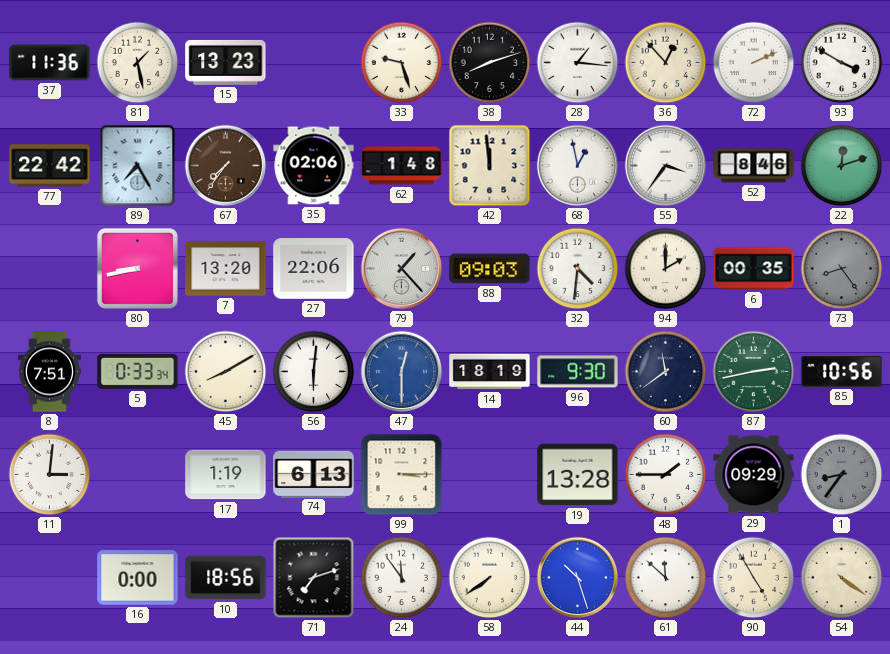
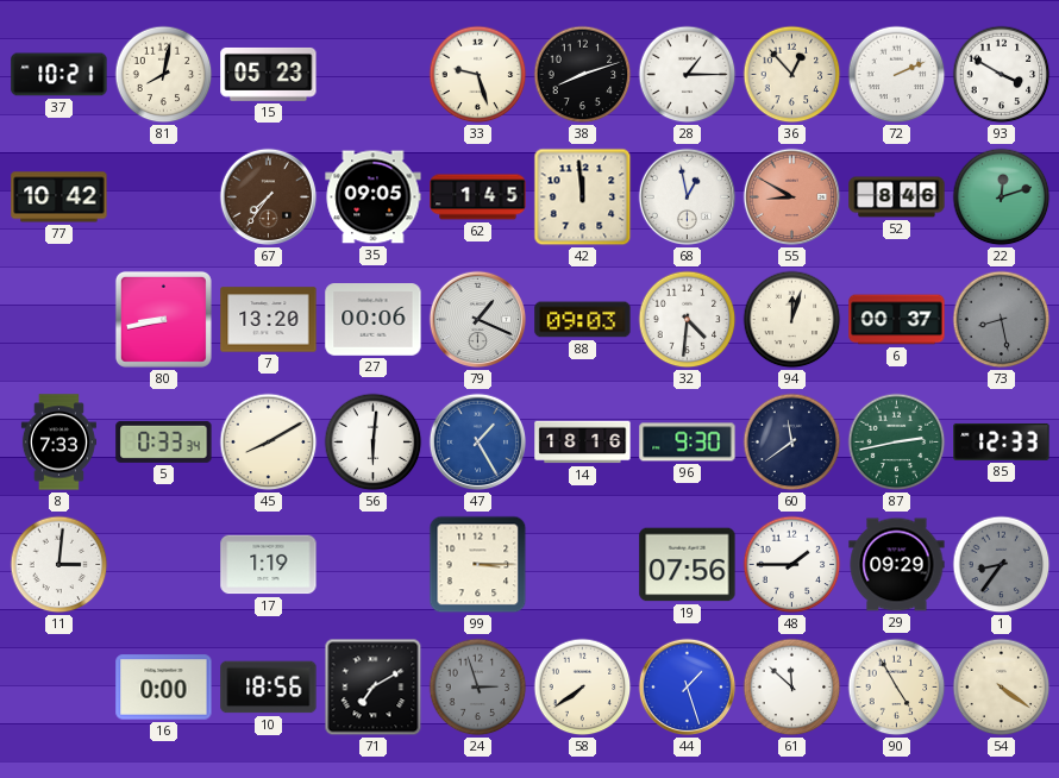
37: 11:36 -> 10:21
81: 1:28 -> 8:02
15: 13:23 -> 05:23
28: 1:16 -> 1:15
77: 22:42 -> 10:42
89: 7:25 -> none
35: 02:06 -> 09:05
62: 1:48 -> 1:45
55: 3:36 -> 8:50
55 dial: white -> salmon
27: 22:06 -> 00:06
79: 1:23 -> 1:19
94: 2:00 -> 12:03
6: 00:35 -> 00:37
73: 8:24 -> 8:28
8: 7:51 -> 7:33
47: 12:30 -> 1:25
14: 18:19 -> 18:16
85: 10:56 -> 12:33
74: 6:13 -> none
19: 13:28 -> 07:56
71: 7:12 -> 7:10
24: 11:54 -> 2:57
24 dial: white -> grey
44: 10:27 -> 1:27
